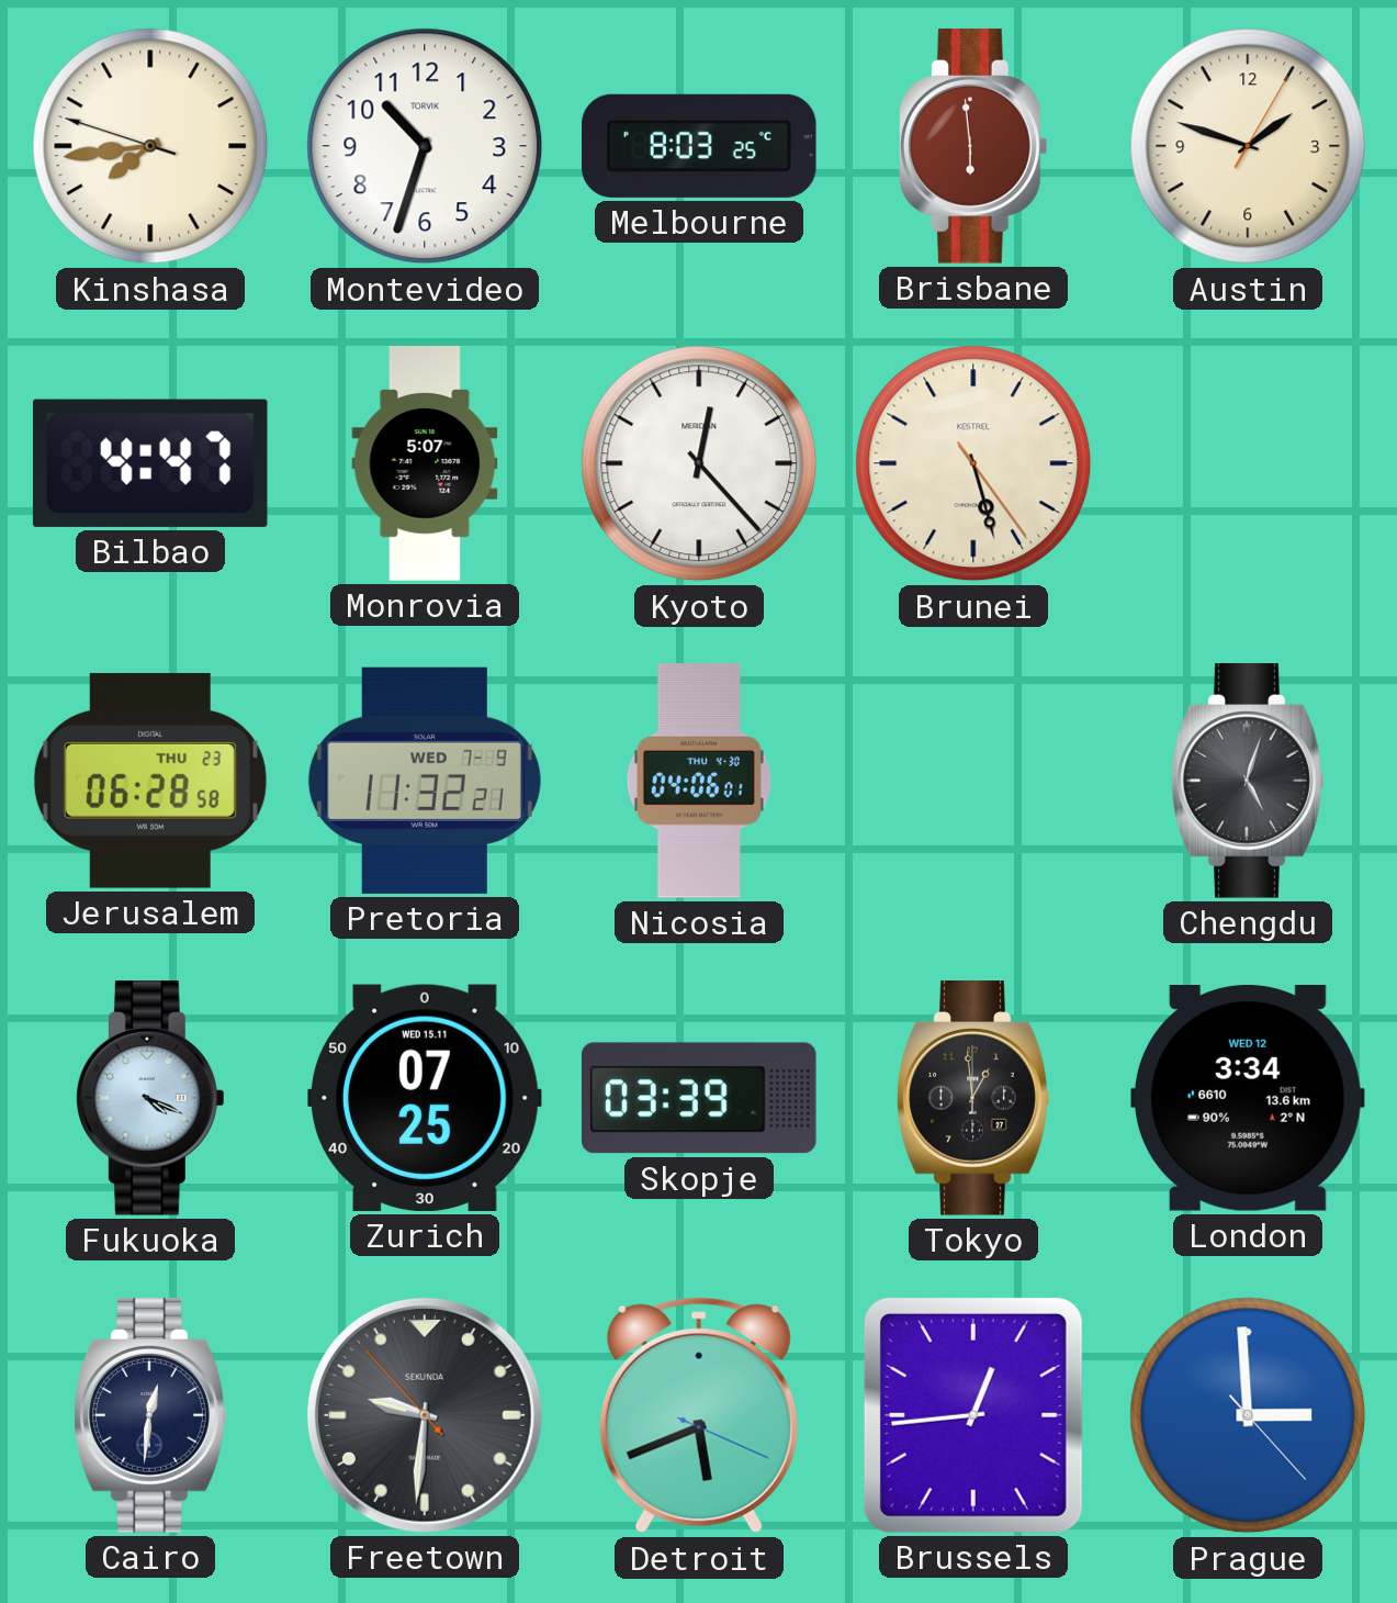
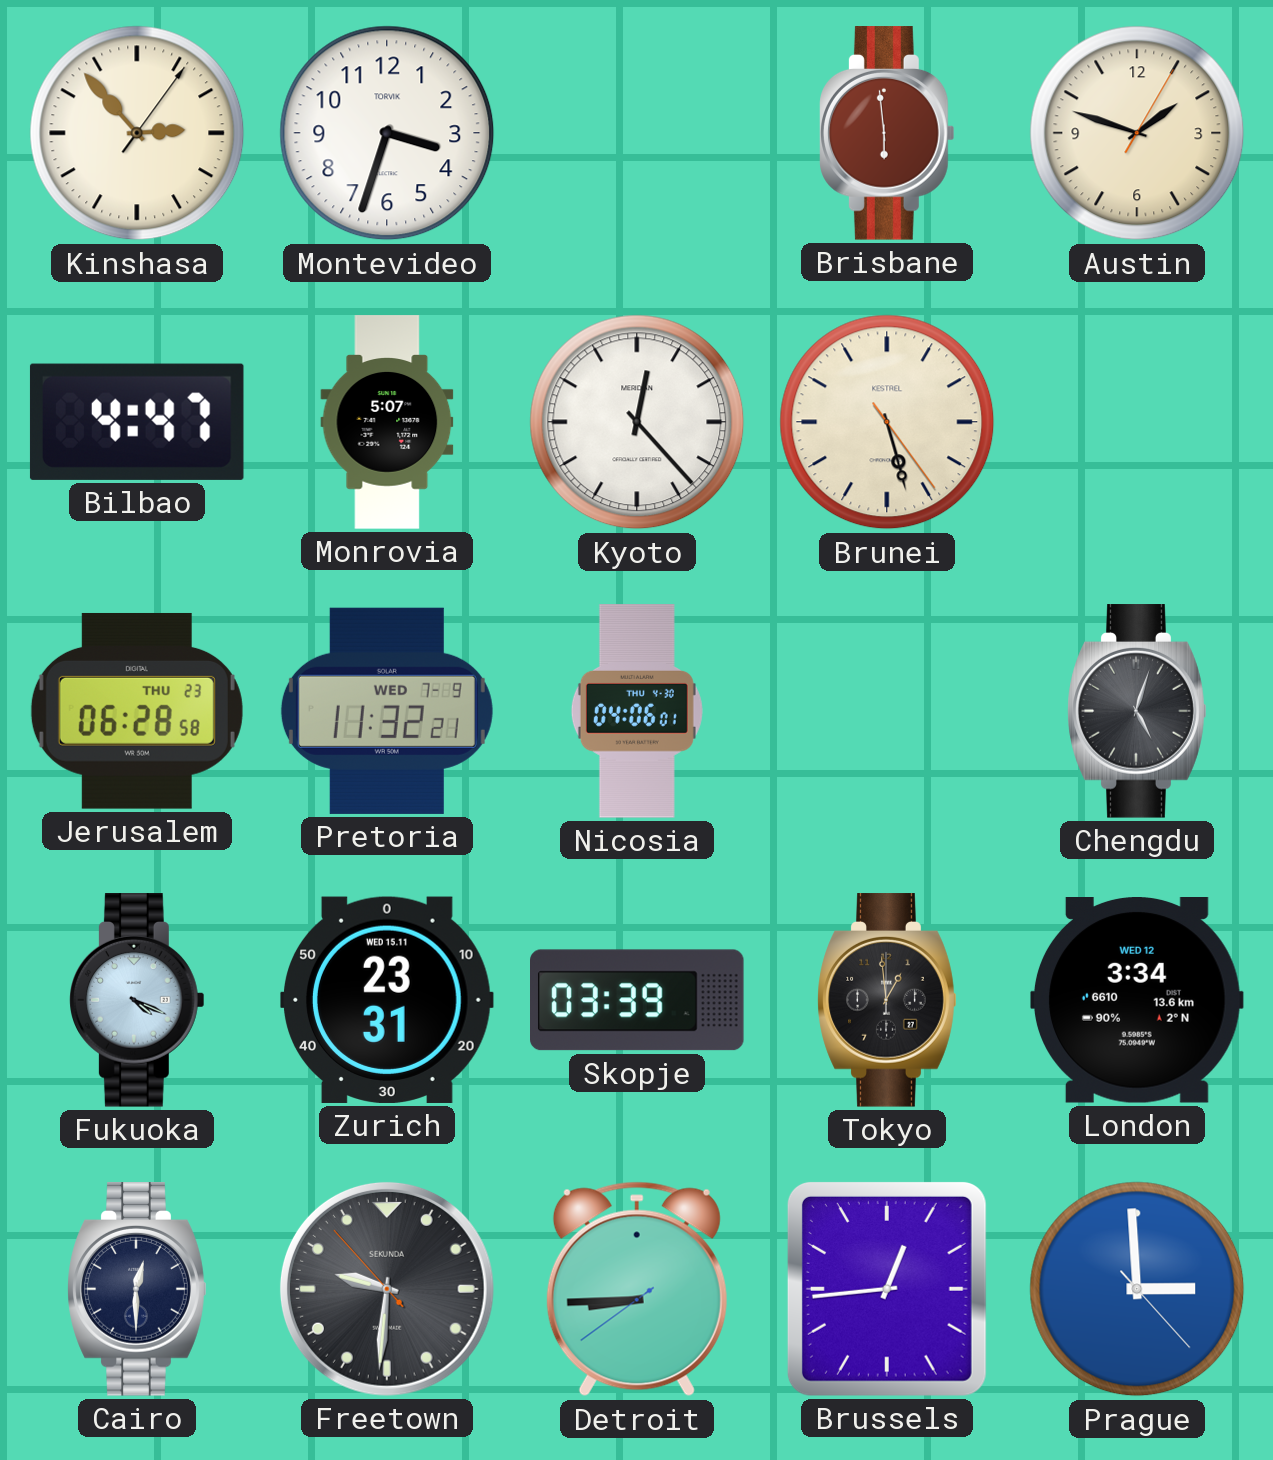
Kinshasa: 7:43 -> 2:53
Montevideo: 10:33 -> 3:33
Melbourne: 8:03 -> none
Zurich: 07:25 -> 23:31
Cairo: 12:31 -> 12:30
Detroit: 5:41 -> 8:44
